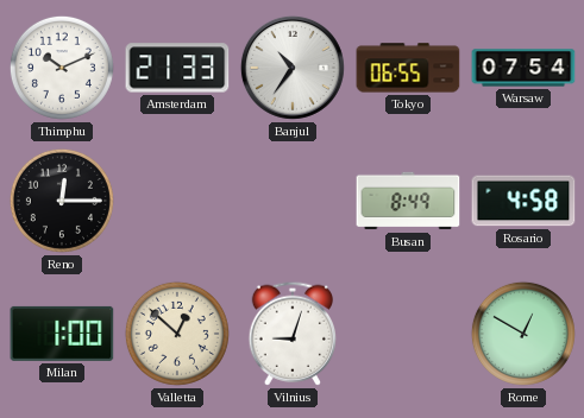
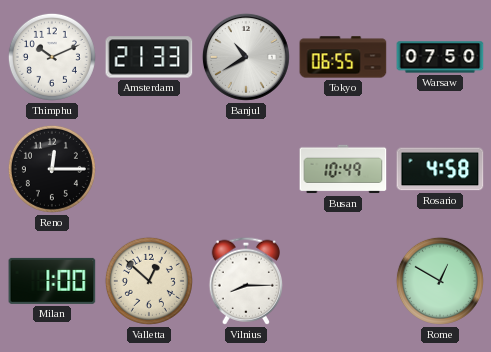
Banjul: 10:36 -> 10:40
Warsaw: 07:54 -> 07:50
Busan: 8:49 -> 10:49
Vilnius: 9:03 -> 8:15
